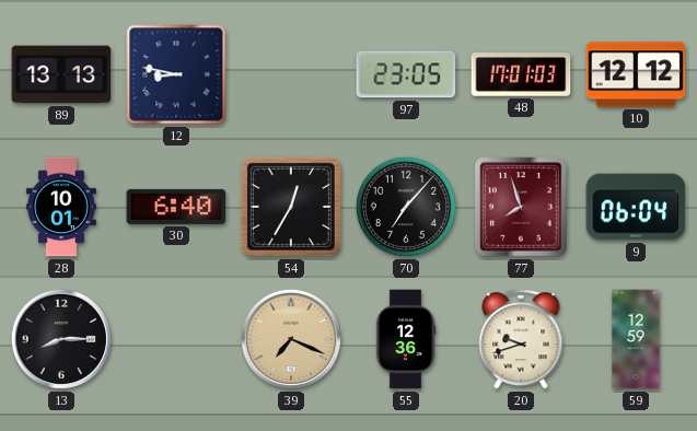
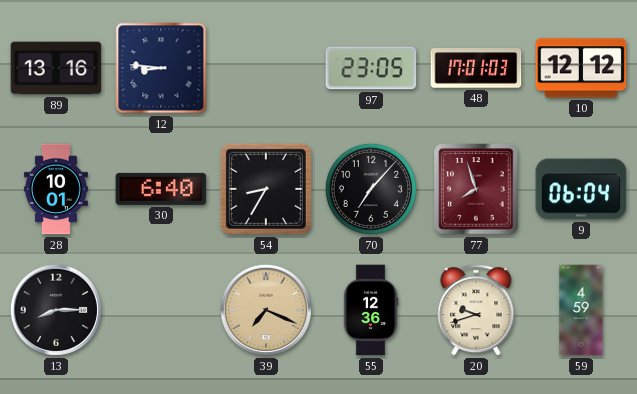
89: 13:13 -> 13:16
12: 8:47 -> 8:46
54: 12:35 -> 8:35
59: 12:59 -> 4:59
